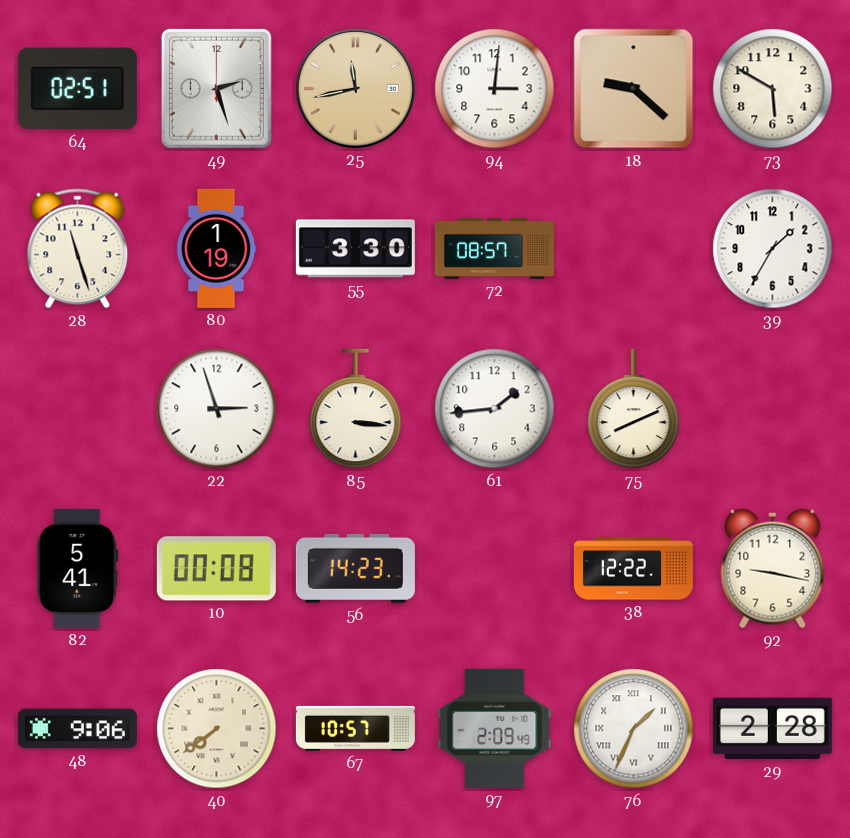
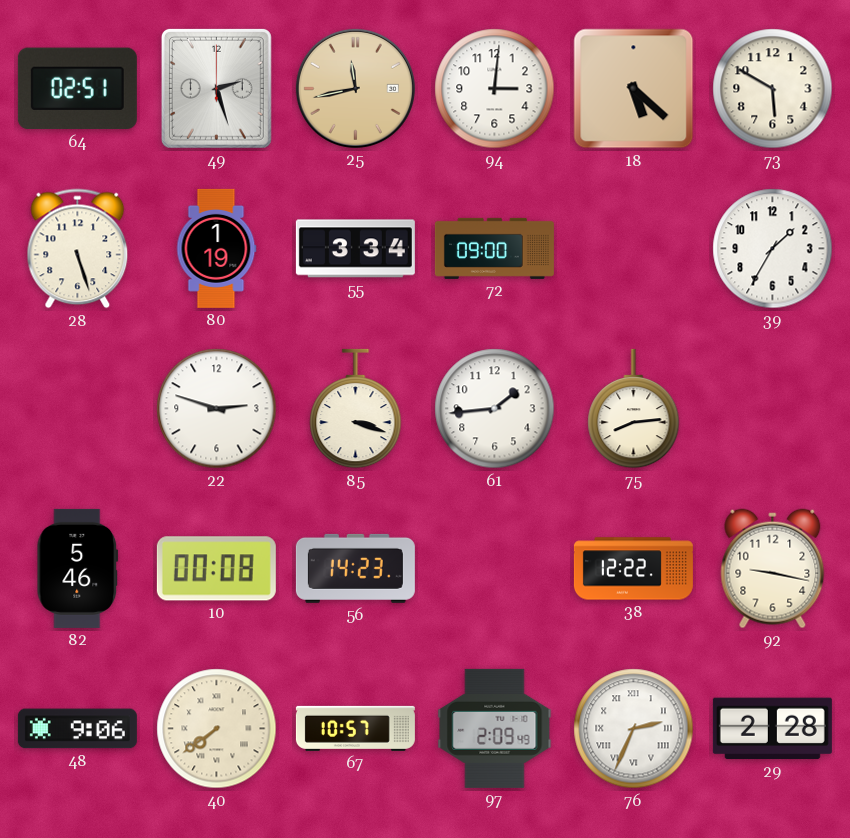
18: 9:22 -> 5:22
28: 11:27 -> 5:27
55: 3:30 -> 3:34
72: 08:57 -> 09:00
22: 2:57 -> 2:48
85: 3:16 -> 3:18
75: 8:11 -> 8:14
82: 5:41 -> 5:46
76: 1:34 -> 2:34
